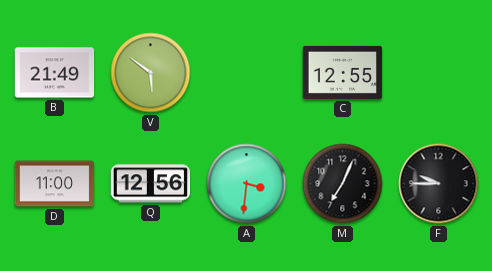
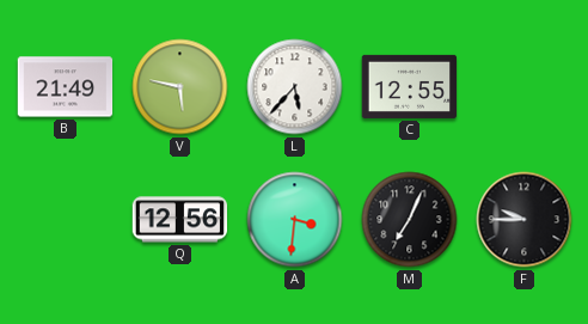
V: 5:51 -> 5:47
L: none -> 5:37
D: 11:00 -> none
